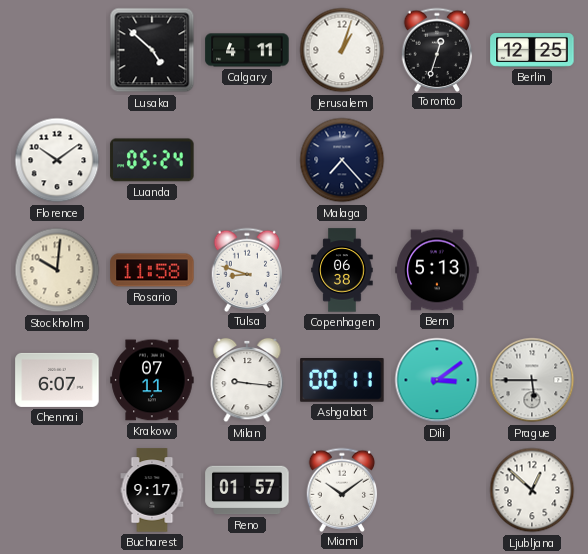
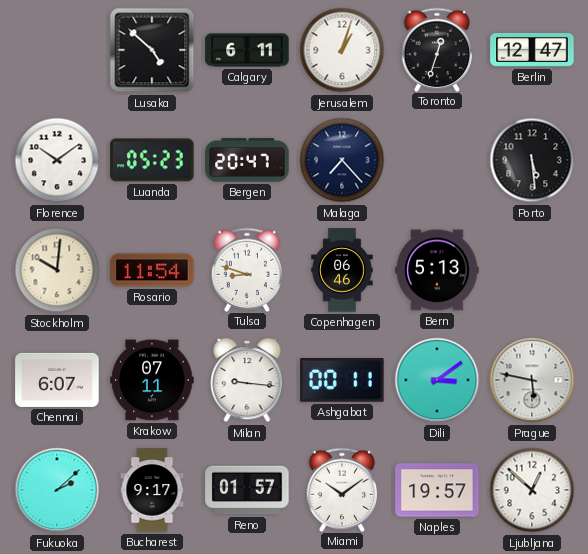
Calgary: 4:11 -> 6:11
Berlin: 12:25 -> 12:47
Luanda: 05:24 -> 05:23
Bergen: none -> 20:47
Porto: none -> 5:29
Rosario: 11:58 -> 11:54
Copenhagen: 06:38 -> 06:46
Prague: 5:45 -> 5:47
Fukuoka: none -> 2:08
Naples: none -> 19:57
